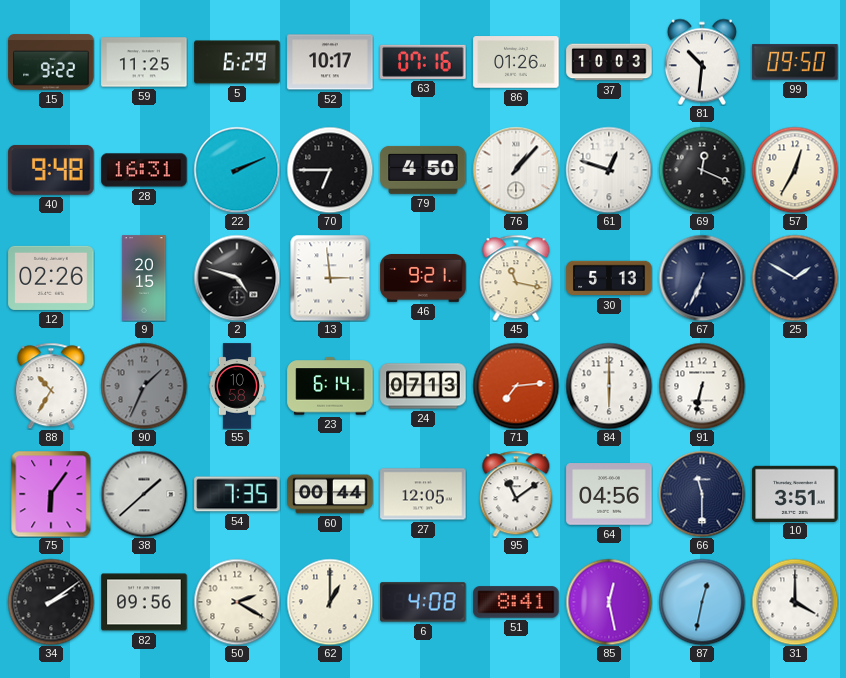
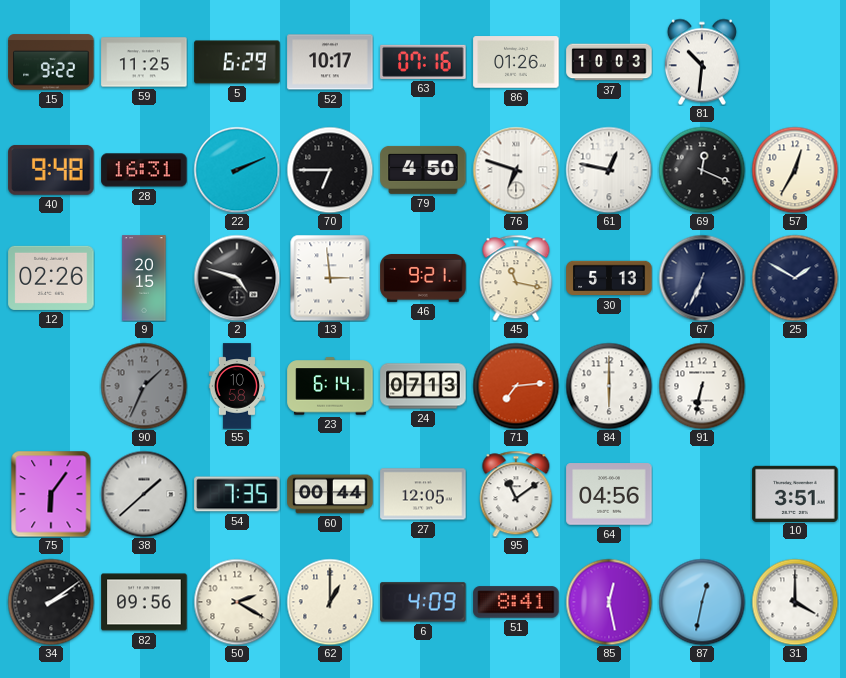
99: 09:50 -> none
76: 1:07 -> 6:48
61: 12:48 -> 12:47
88: 10:35 -> none
66: 11:30 -> none
6: 4:08 -> 4:09
